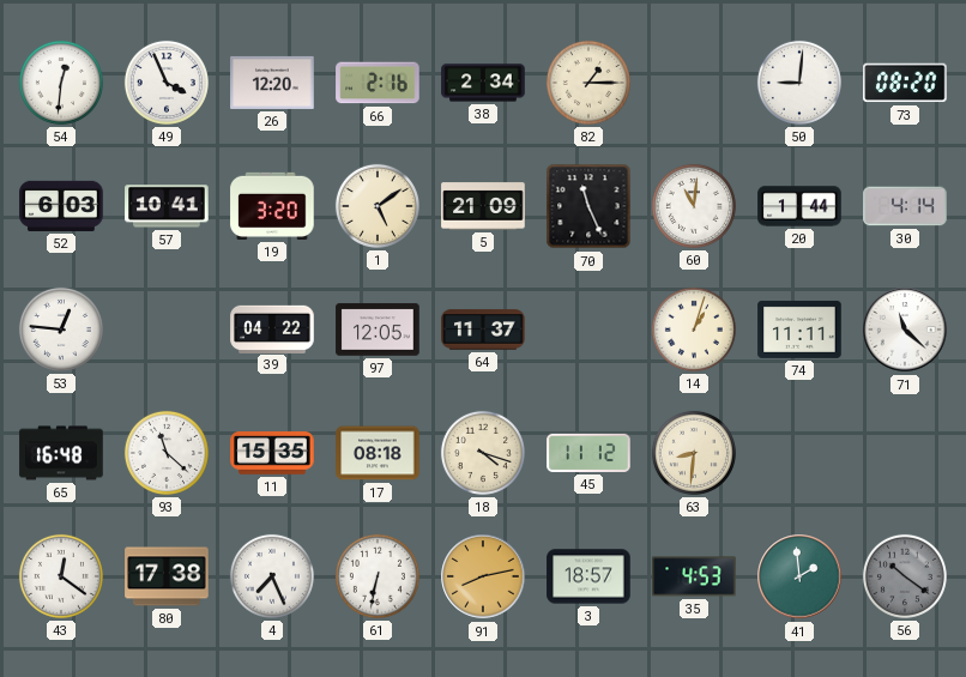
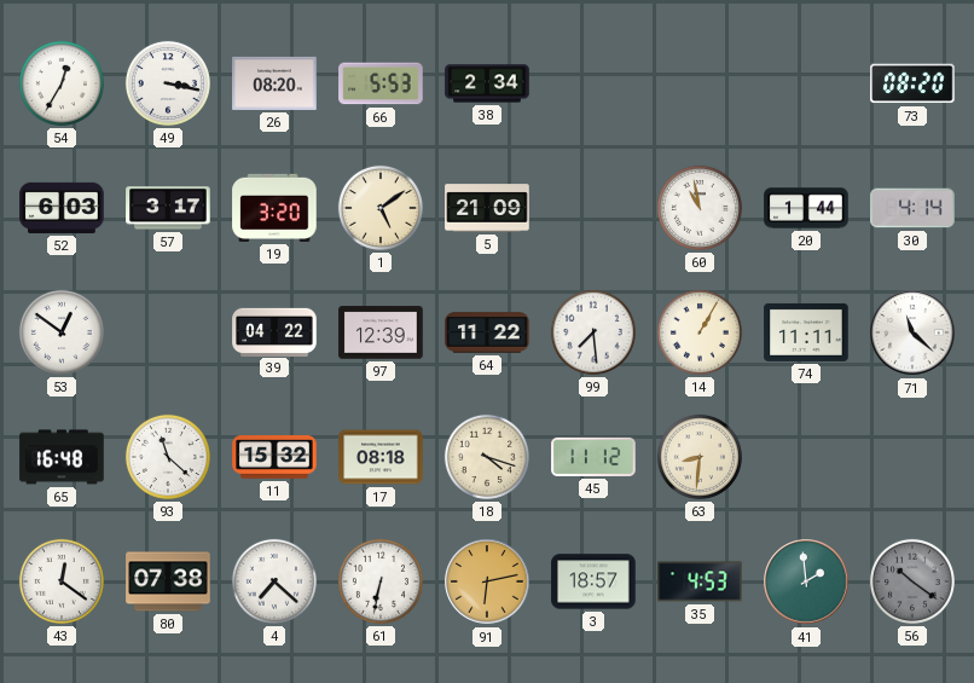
54: 12:31 -> 12:35
49: 3:56 -> 3:17
26: 12:20 -> 08:20
66: 2:16 -> 5:53
82: 1:15 -> none
50: 9:01 -> none
57: 10:41 -> 3:17
70: 11:26 -> none
60: 11:01 -> 10:58
53: 12:46 -> 12:51
97: 12:05 -> 12:39
64: 11:37 -> 11:22
99: none -> 7:29
14: 1:03 -> 1:05
11: 15:35 -> 15:32
80: 17:38 -> 07:38
4: 7:26 -> 7:22
91: 8:13 -> 6:13
